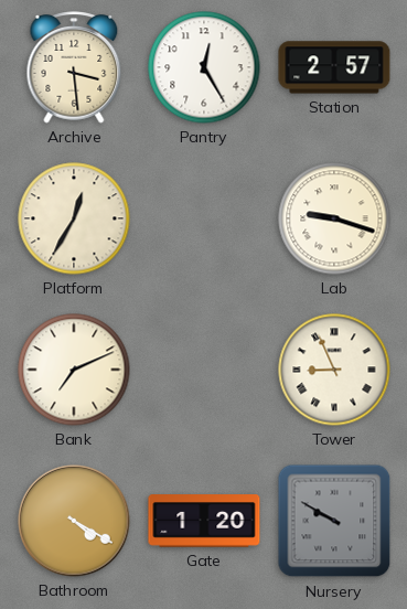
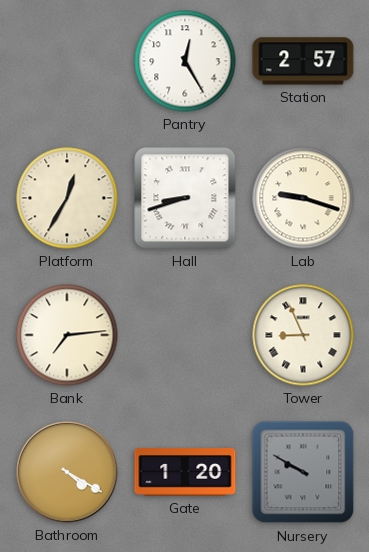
Archive: 3:29 -> none
Hall: none -> 8:42
Bank: 7:11 -> 7:14
